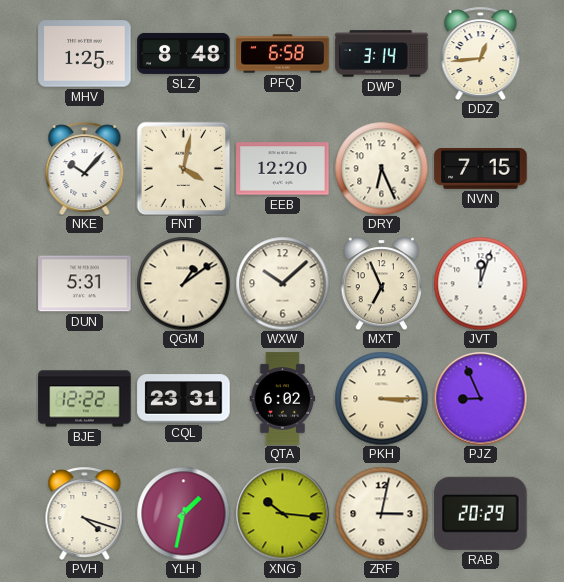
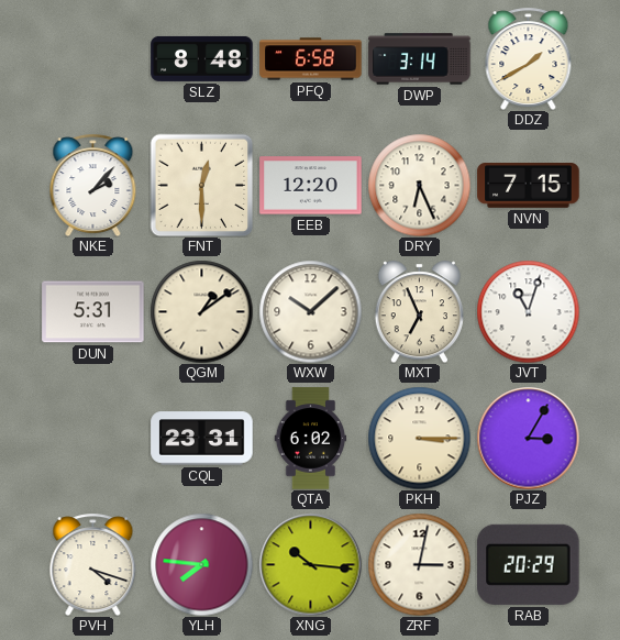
MHV: 1:25 -> none
DDZ: 12:44 -> 1:40
NKE: 10:07 -> 2:07
FNT: 4:02 -> 12:30
JVT: 12:03 -> 11:03
BJE: 12:22 -> none
PJZ: 8:56 -> 3:05
YLH: 1:32 -> 7:46
